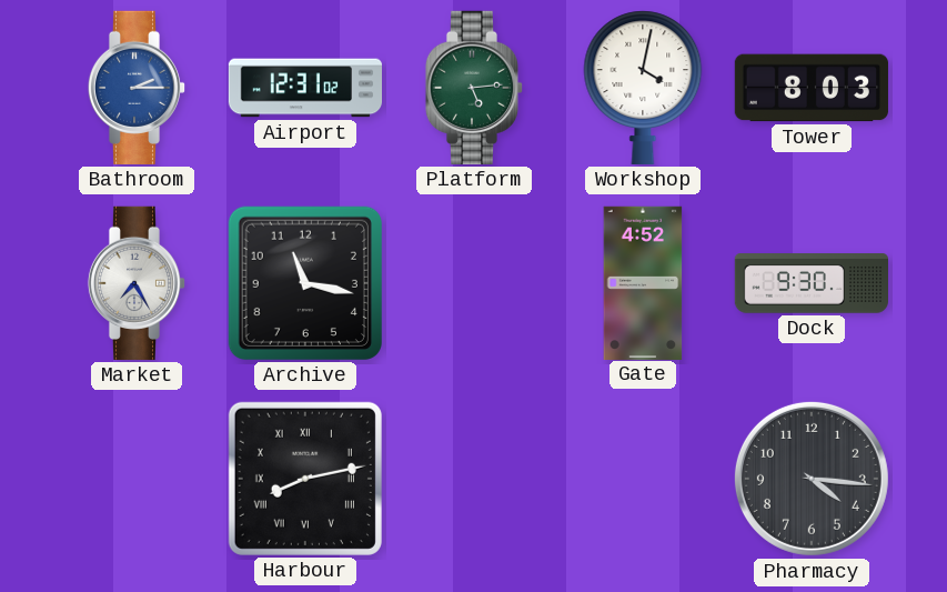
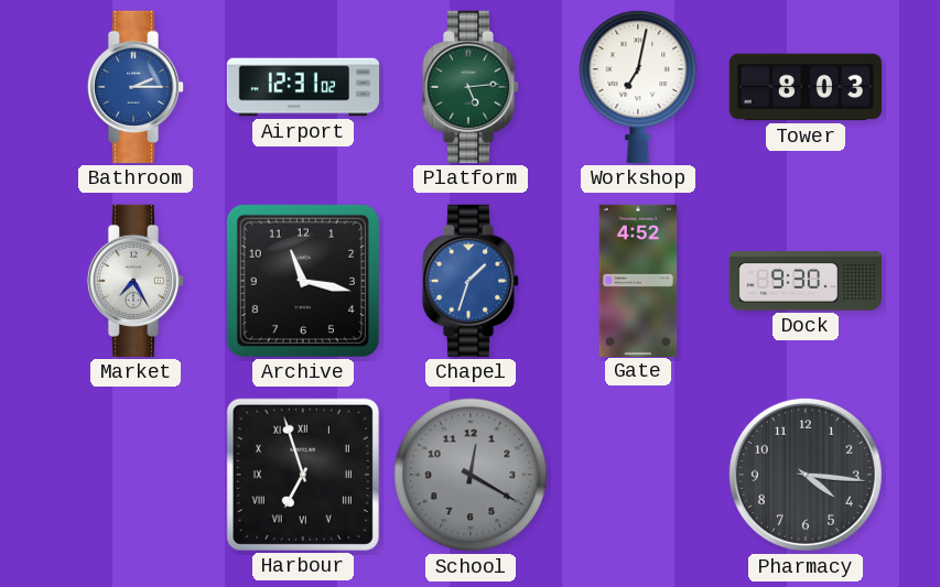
Workshop: 4:02 -> 7:02
Chapel: none -> 1:33
Harbour: 8:13 -> 6:57
School: none -> 12:20
